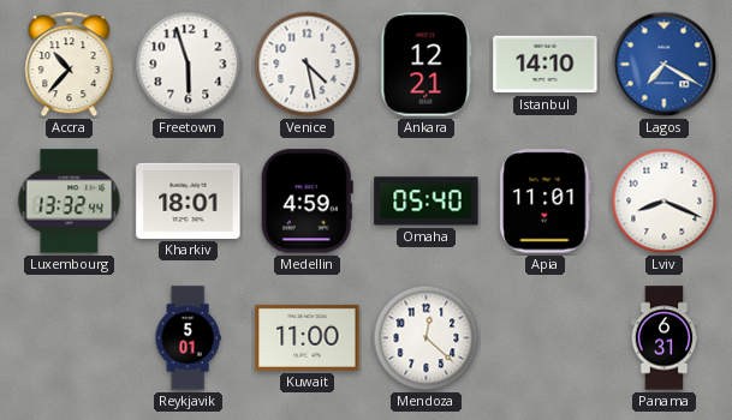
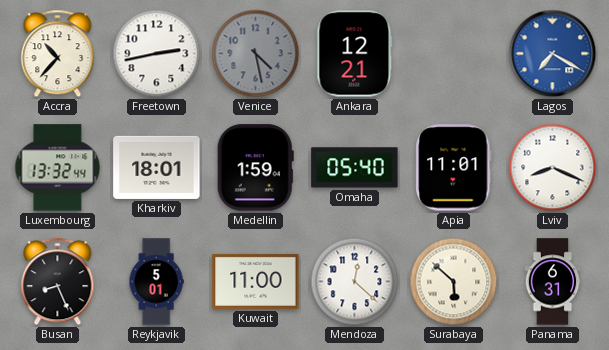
Freetown: 5:57 -> 2:43
Venice dial: white -> grey
Istanbul: 14:10 -> none
Medellin: 4:59 -> 1:59
Busan: none -> 8:26
Surabaya: none -> 5:52
